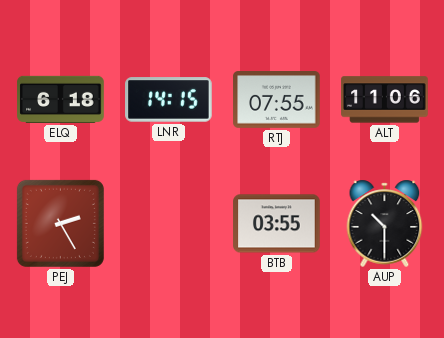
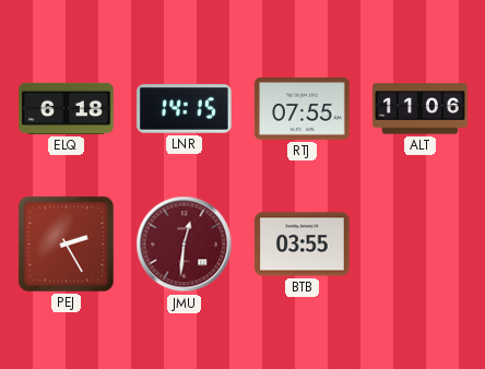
JMU: none -> 12:31
AUP: 10:30 -> none
